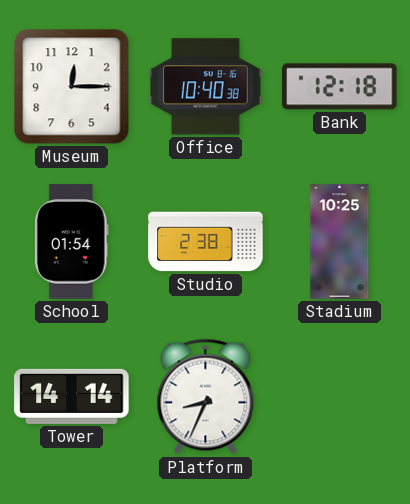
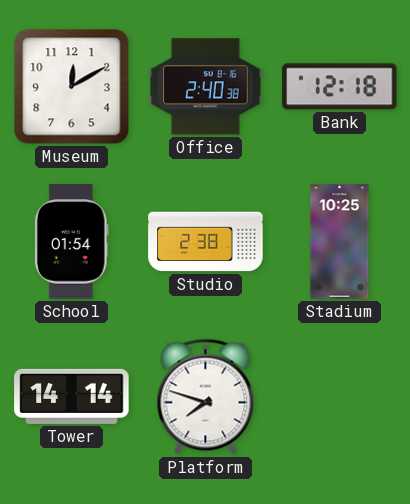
Museum: 12:15 -> 12:10
Office: 10:40 -> 2:40
Platform: 8:34 -> 7:48
